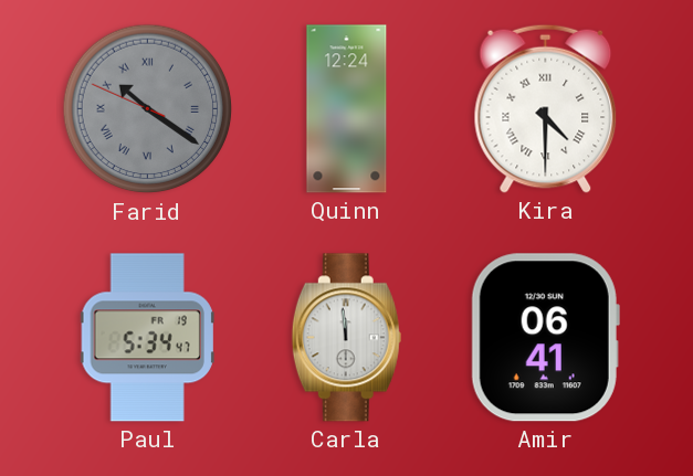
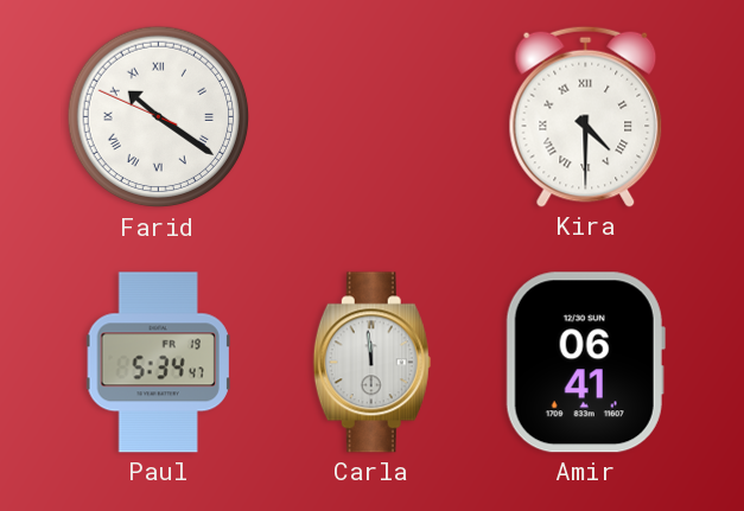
Farid dial: grey -> white
Quinn: 12:24 -> none
